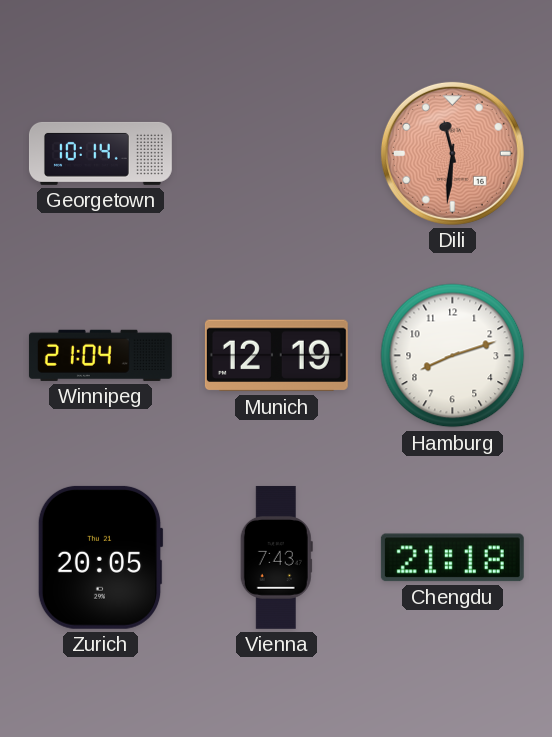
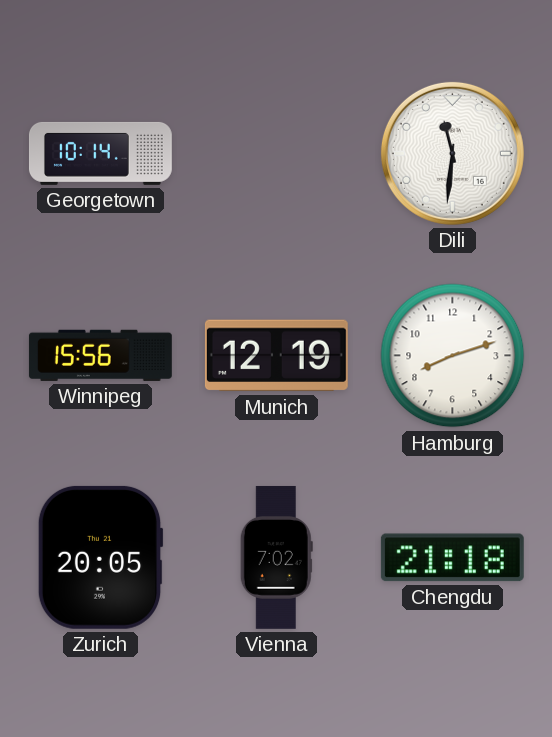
Dili dial: salmon -> white
Winnipeg: 21:04 -> 15:56
Vienna: 7:43 -> 7:02
